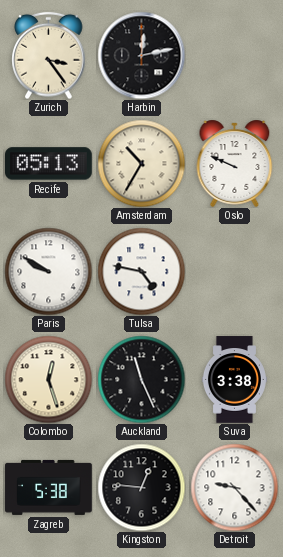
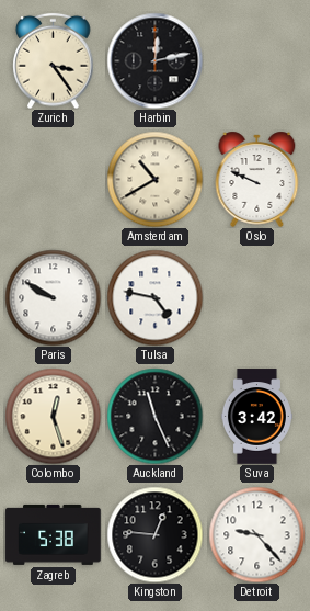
Recife: 05:13 -> none
Amsterdam: 10:35 -> 10:40
Suva: 3:38 -> 3:42
